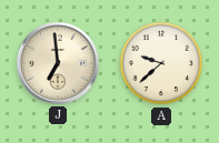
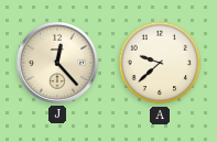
J: 6:59 -> 12:23
